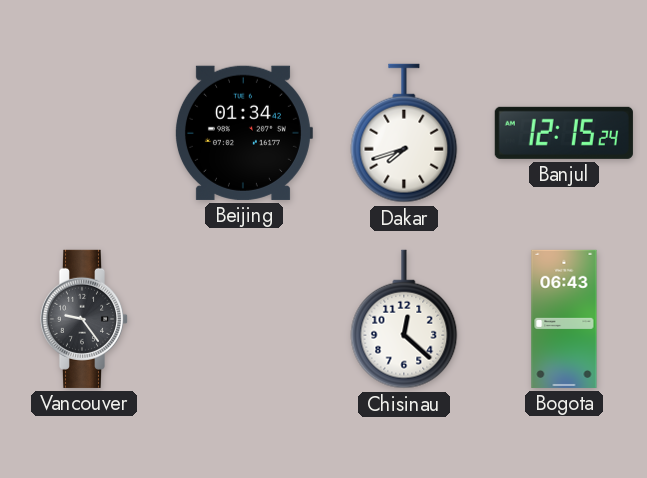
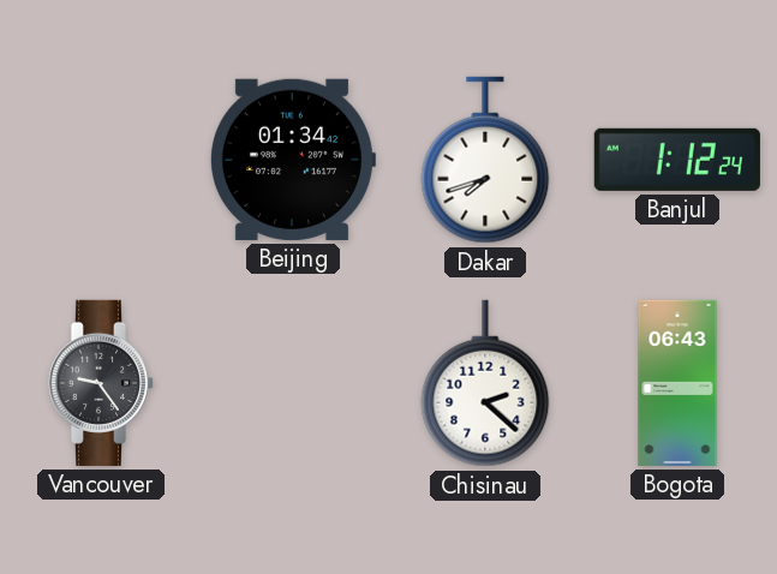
Banjul: 12:15 -> 1:12
Chisinau: 12:22 -> 2:22
